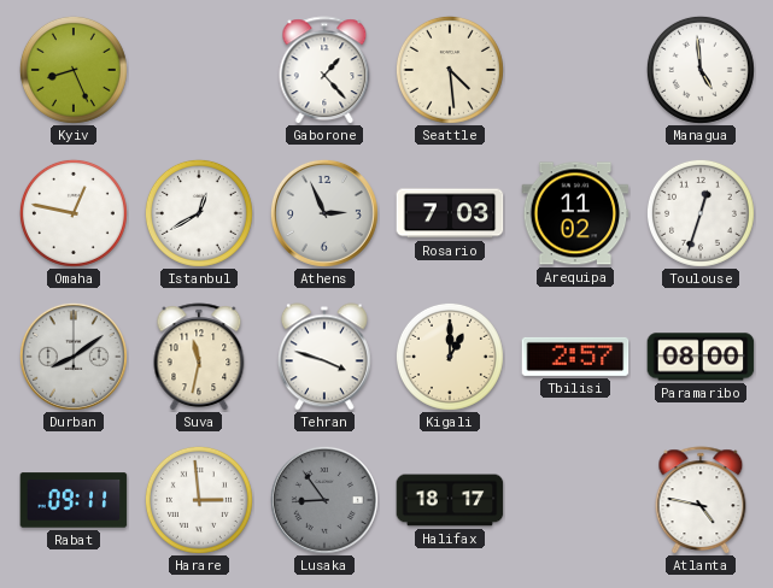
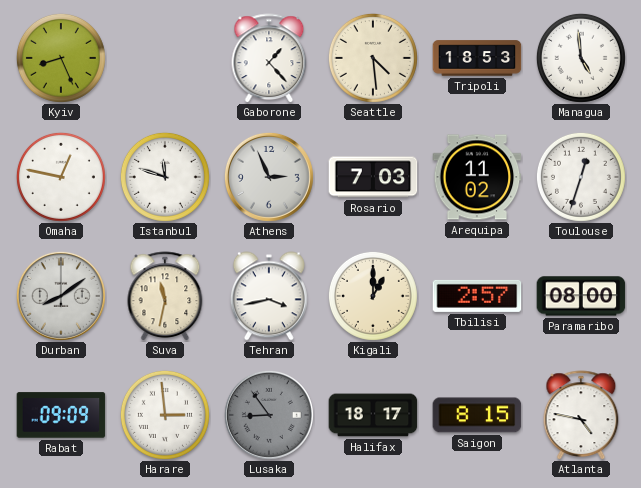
Tripoli: none -> 18:53
Istanbul: 12:40 -> 11:48
Tehran: 3:48 -> 3:43
Rabat: 09:11 -> 09:09
Saigon: none -> 8:15
